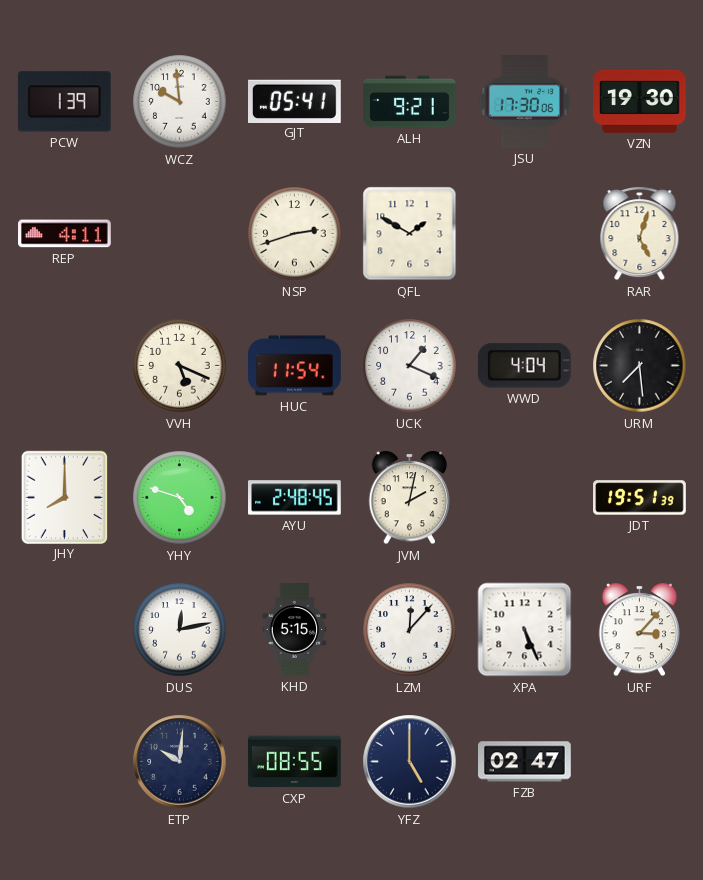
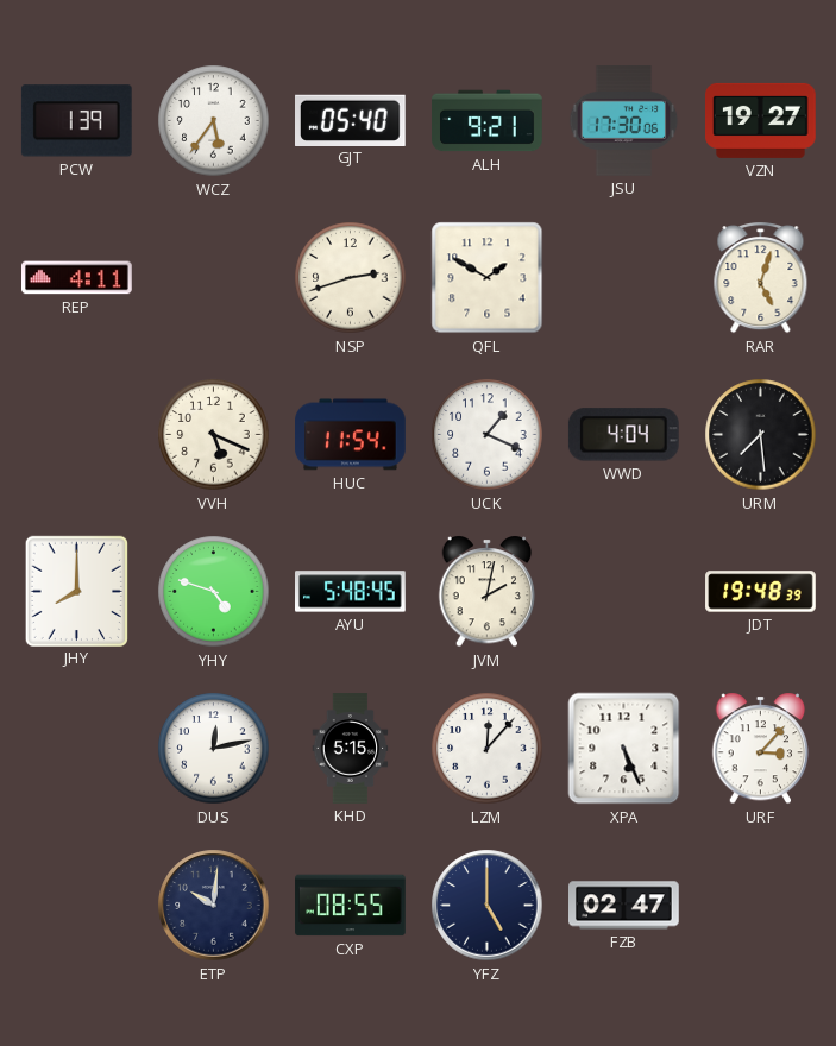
WCZ: 9:59 -> 5:36
GJT: 05:41 -> 05:40
VZN: 19:30 -> 19:27
AYU: 2:48 -> 5:48
JDT: 19:51 -> 19:48
